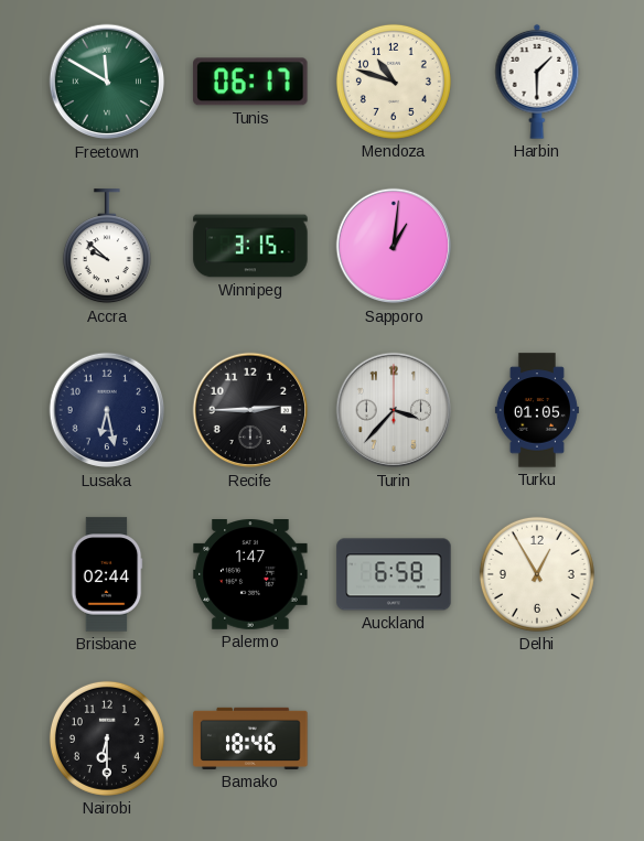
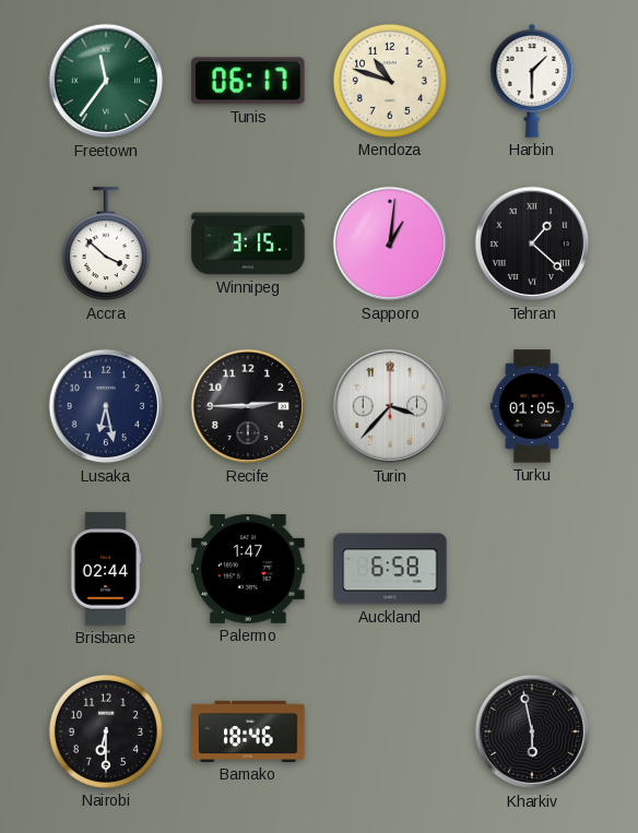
Freetown: 11:50 -> 11:36
Accra: 9:52 -> 3:52
Tehran: none -> 1:22
Delhi: 12:55 -> none
Kharkiv: none -> 5:58
